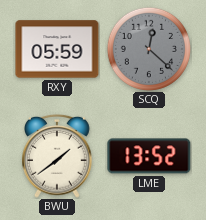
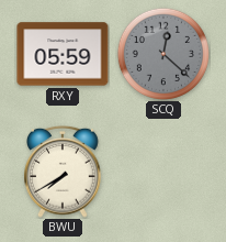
BWU: 1:39 -> 7:40
LME: 13:52 -> none
